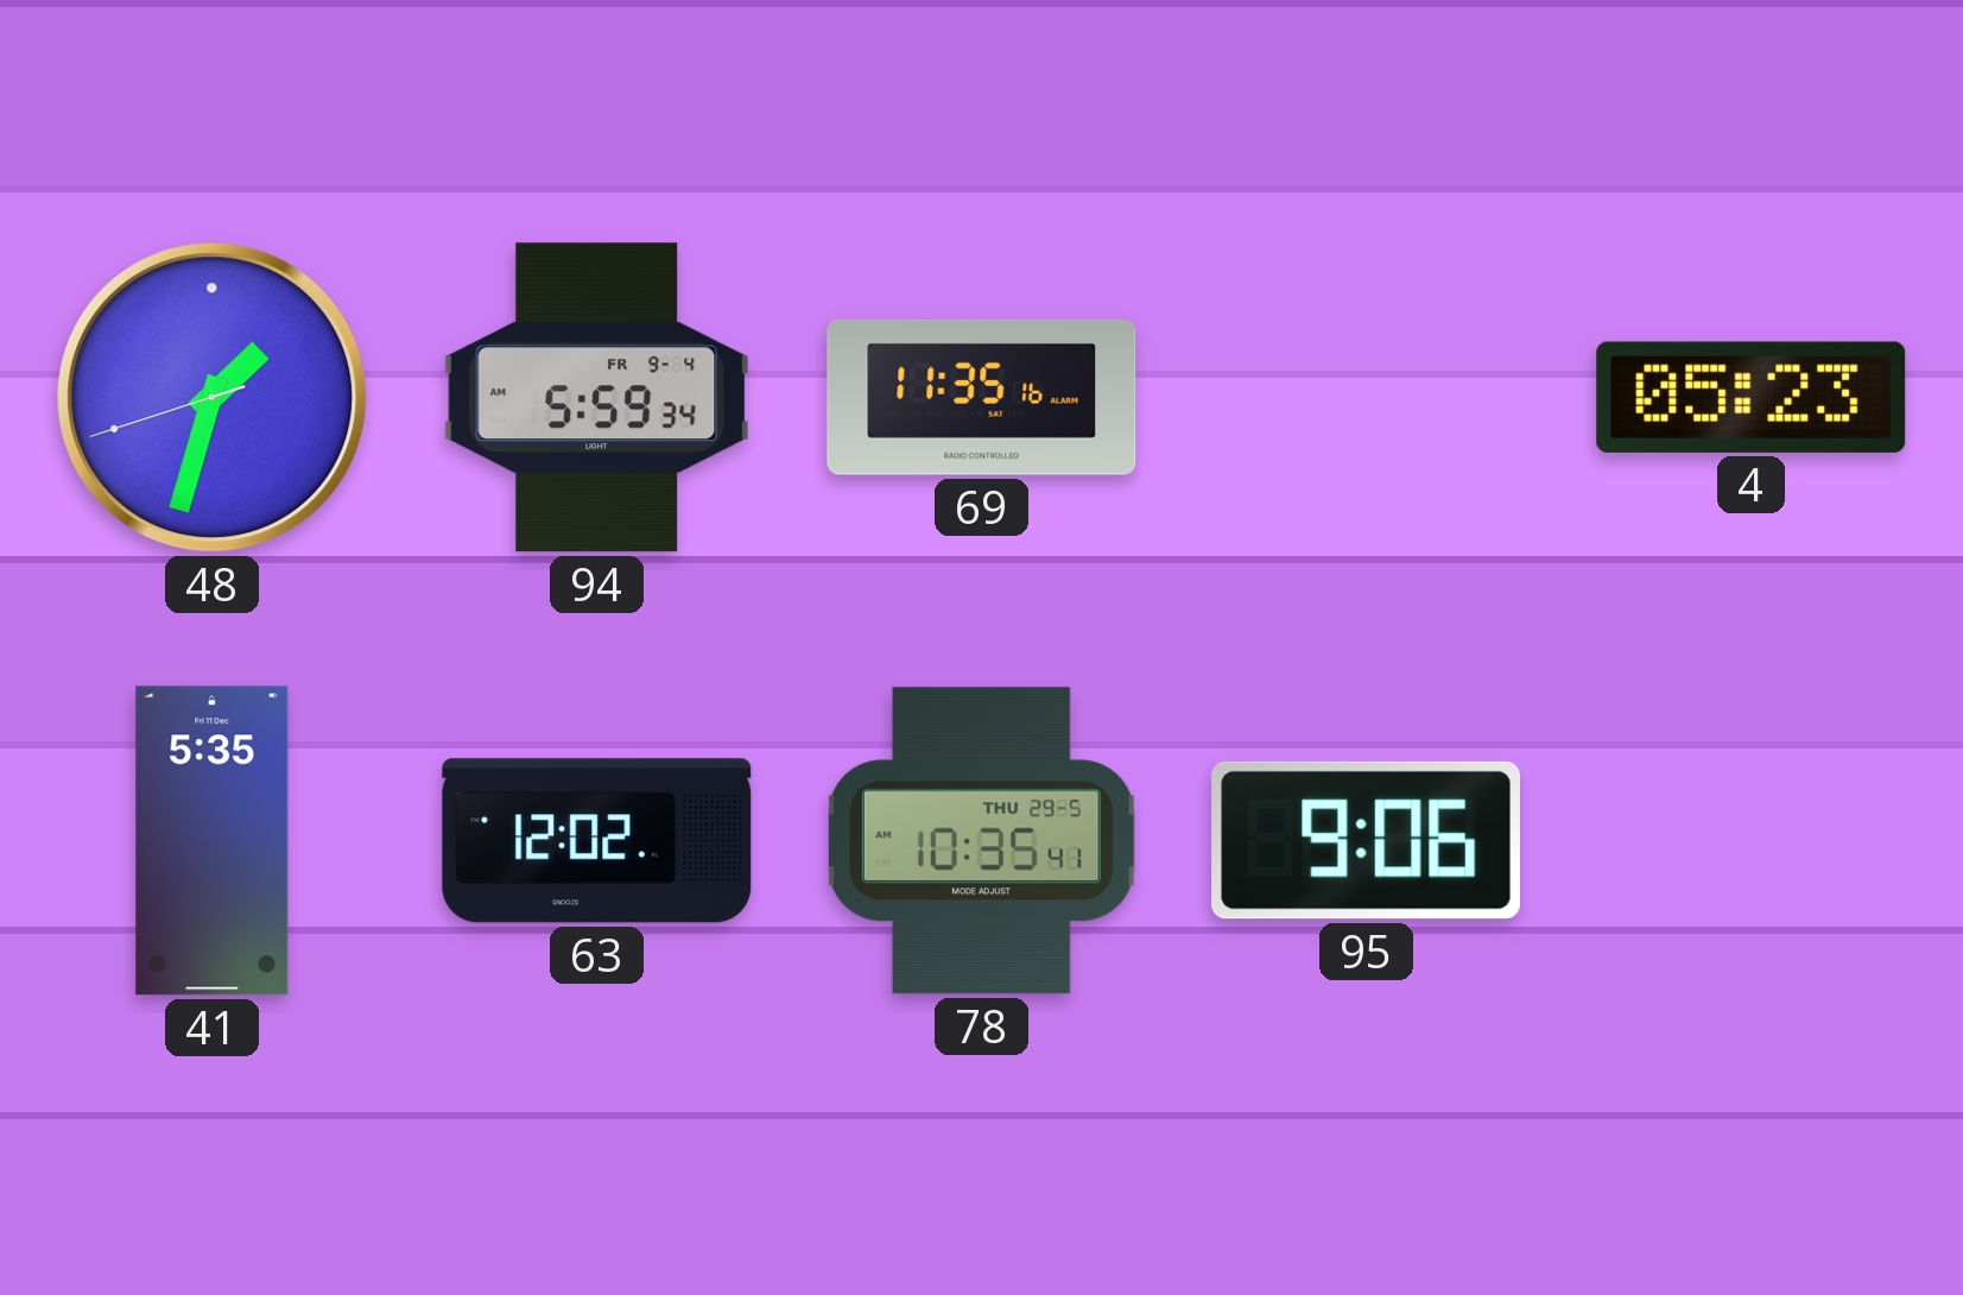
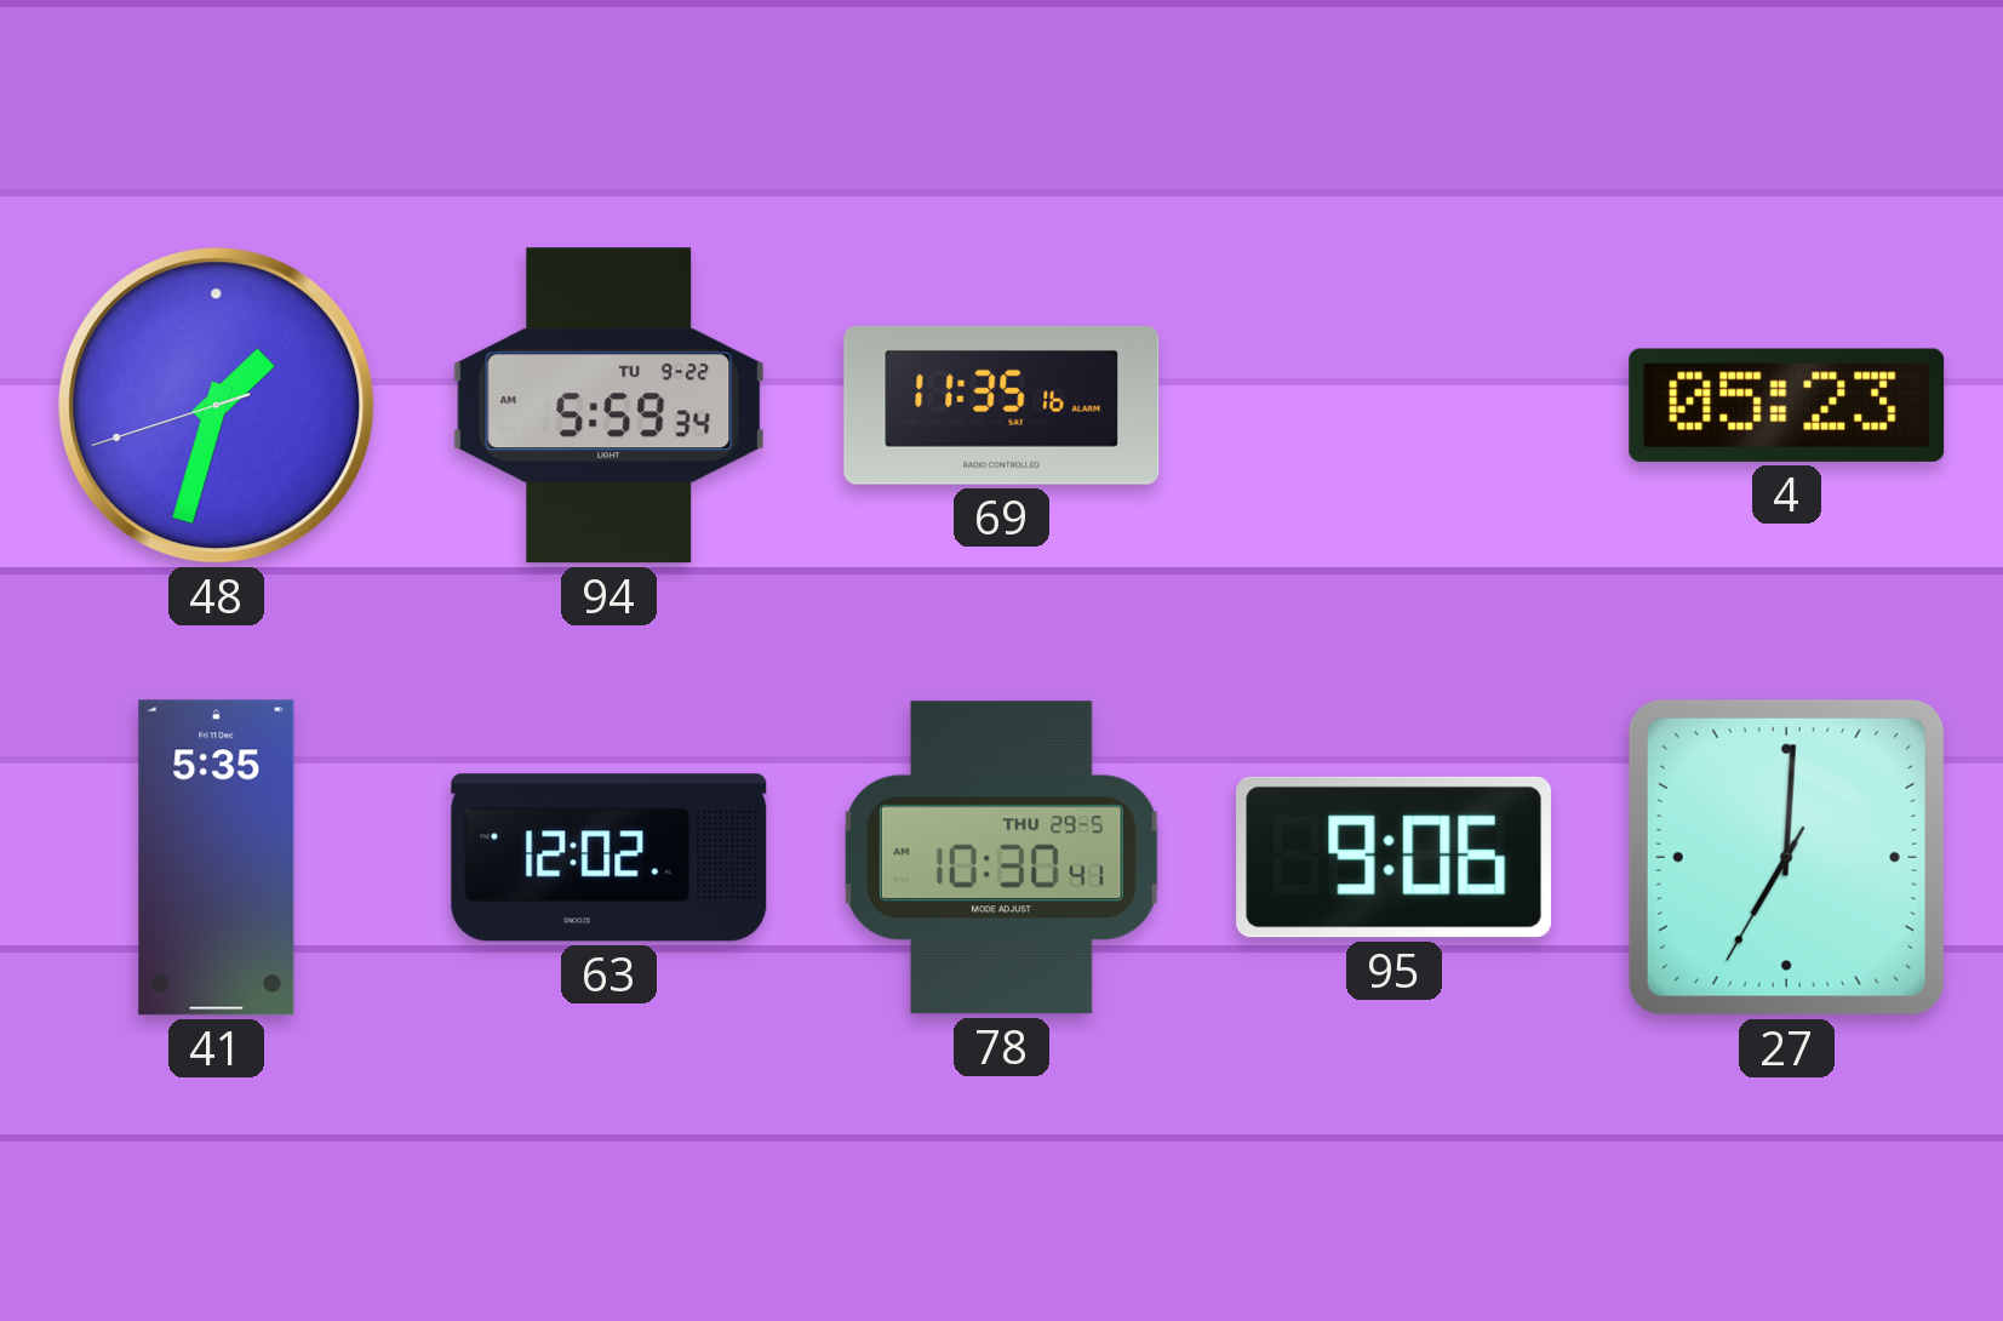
94 date: FR 9-4 -> TU 9-22
78: 10:35 -> 10:30
27: none -> 7:00
